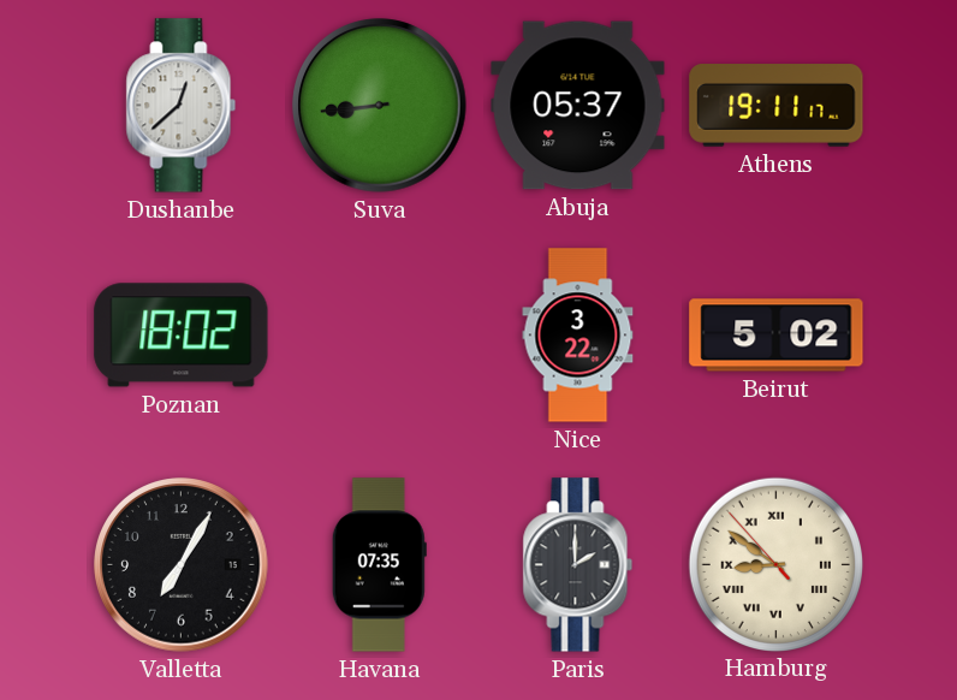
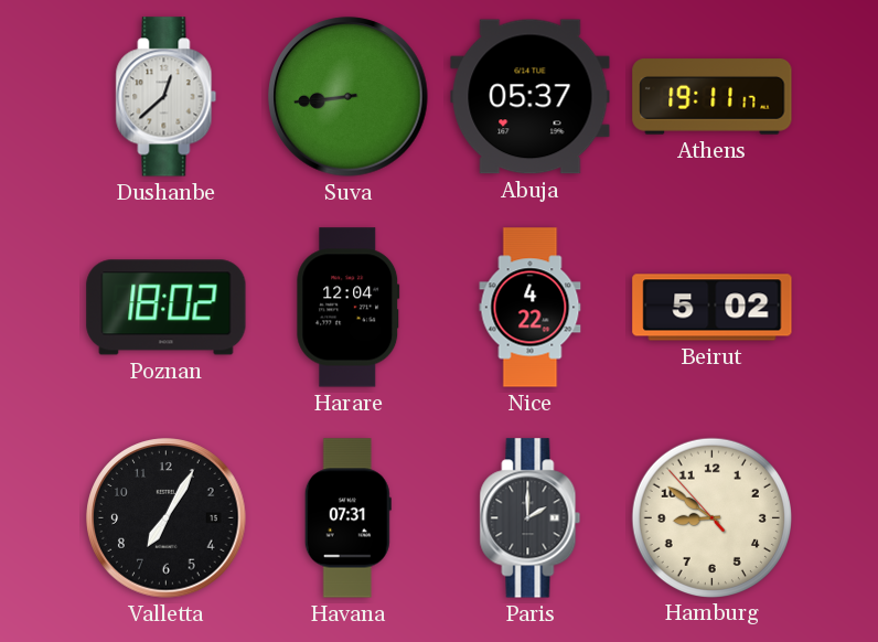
Harare: none -> 12:04
Nice: 3:22 -> 4:22
Havana: 07:35 -> 07:31
Hamburg numerals: Roman -> Arabic
